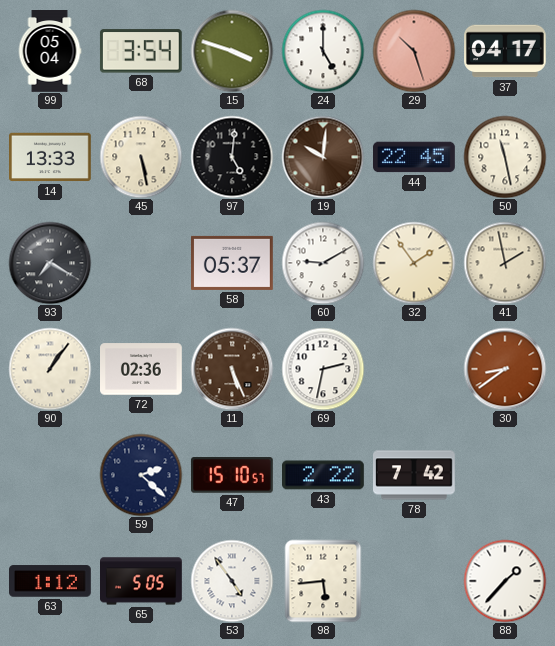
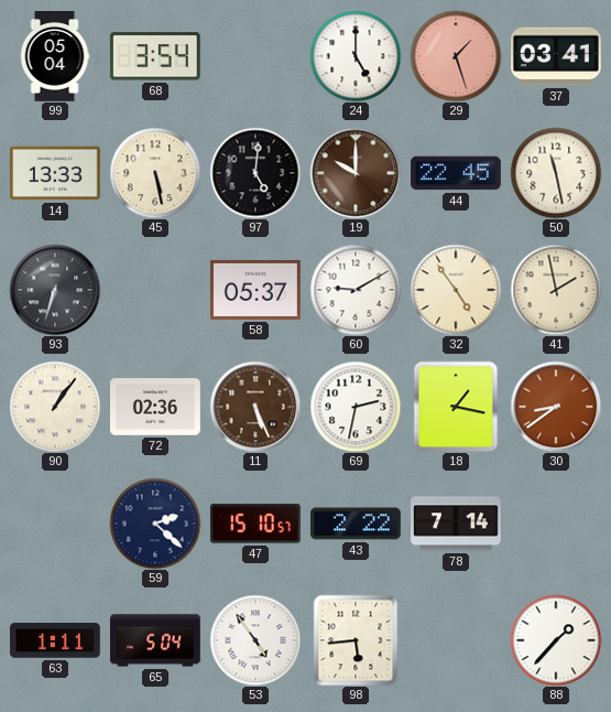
15: 3:48 -> none
29: 10:27 -> 1:27
37: 04:17 -> 03:41
19: 10:01 -> 10:00
93: 7:20 -> 6:33
32: 1:54 -> 4:54
18: none -> 1:17
78: 7:42 -> 7:14
63: 1:12 -> 1:11
65: 5:05 -> 5:04
